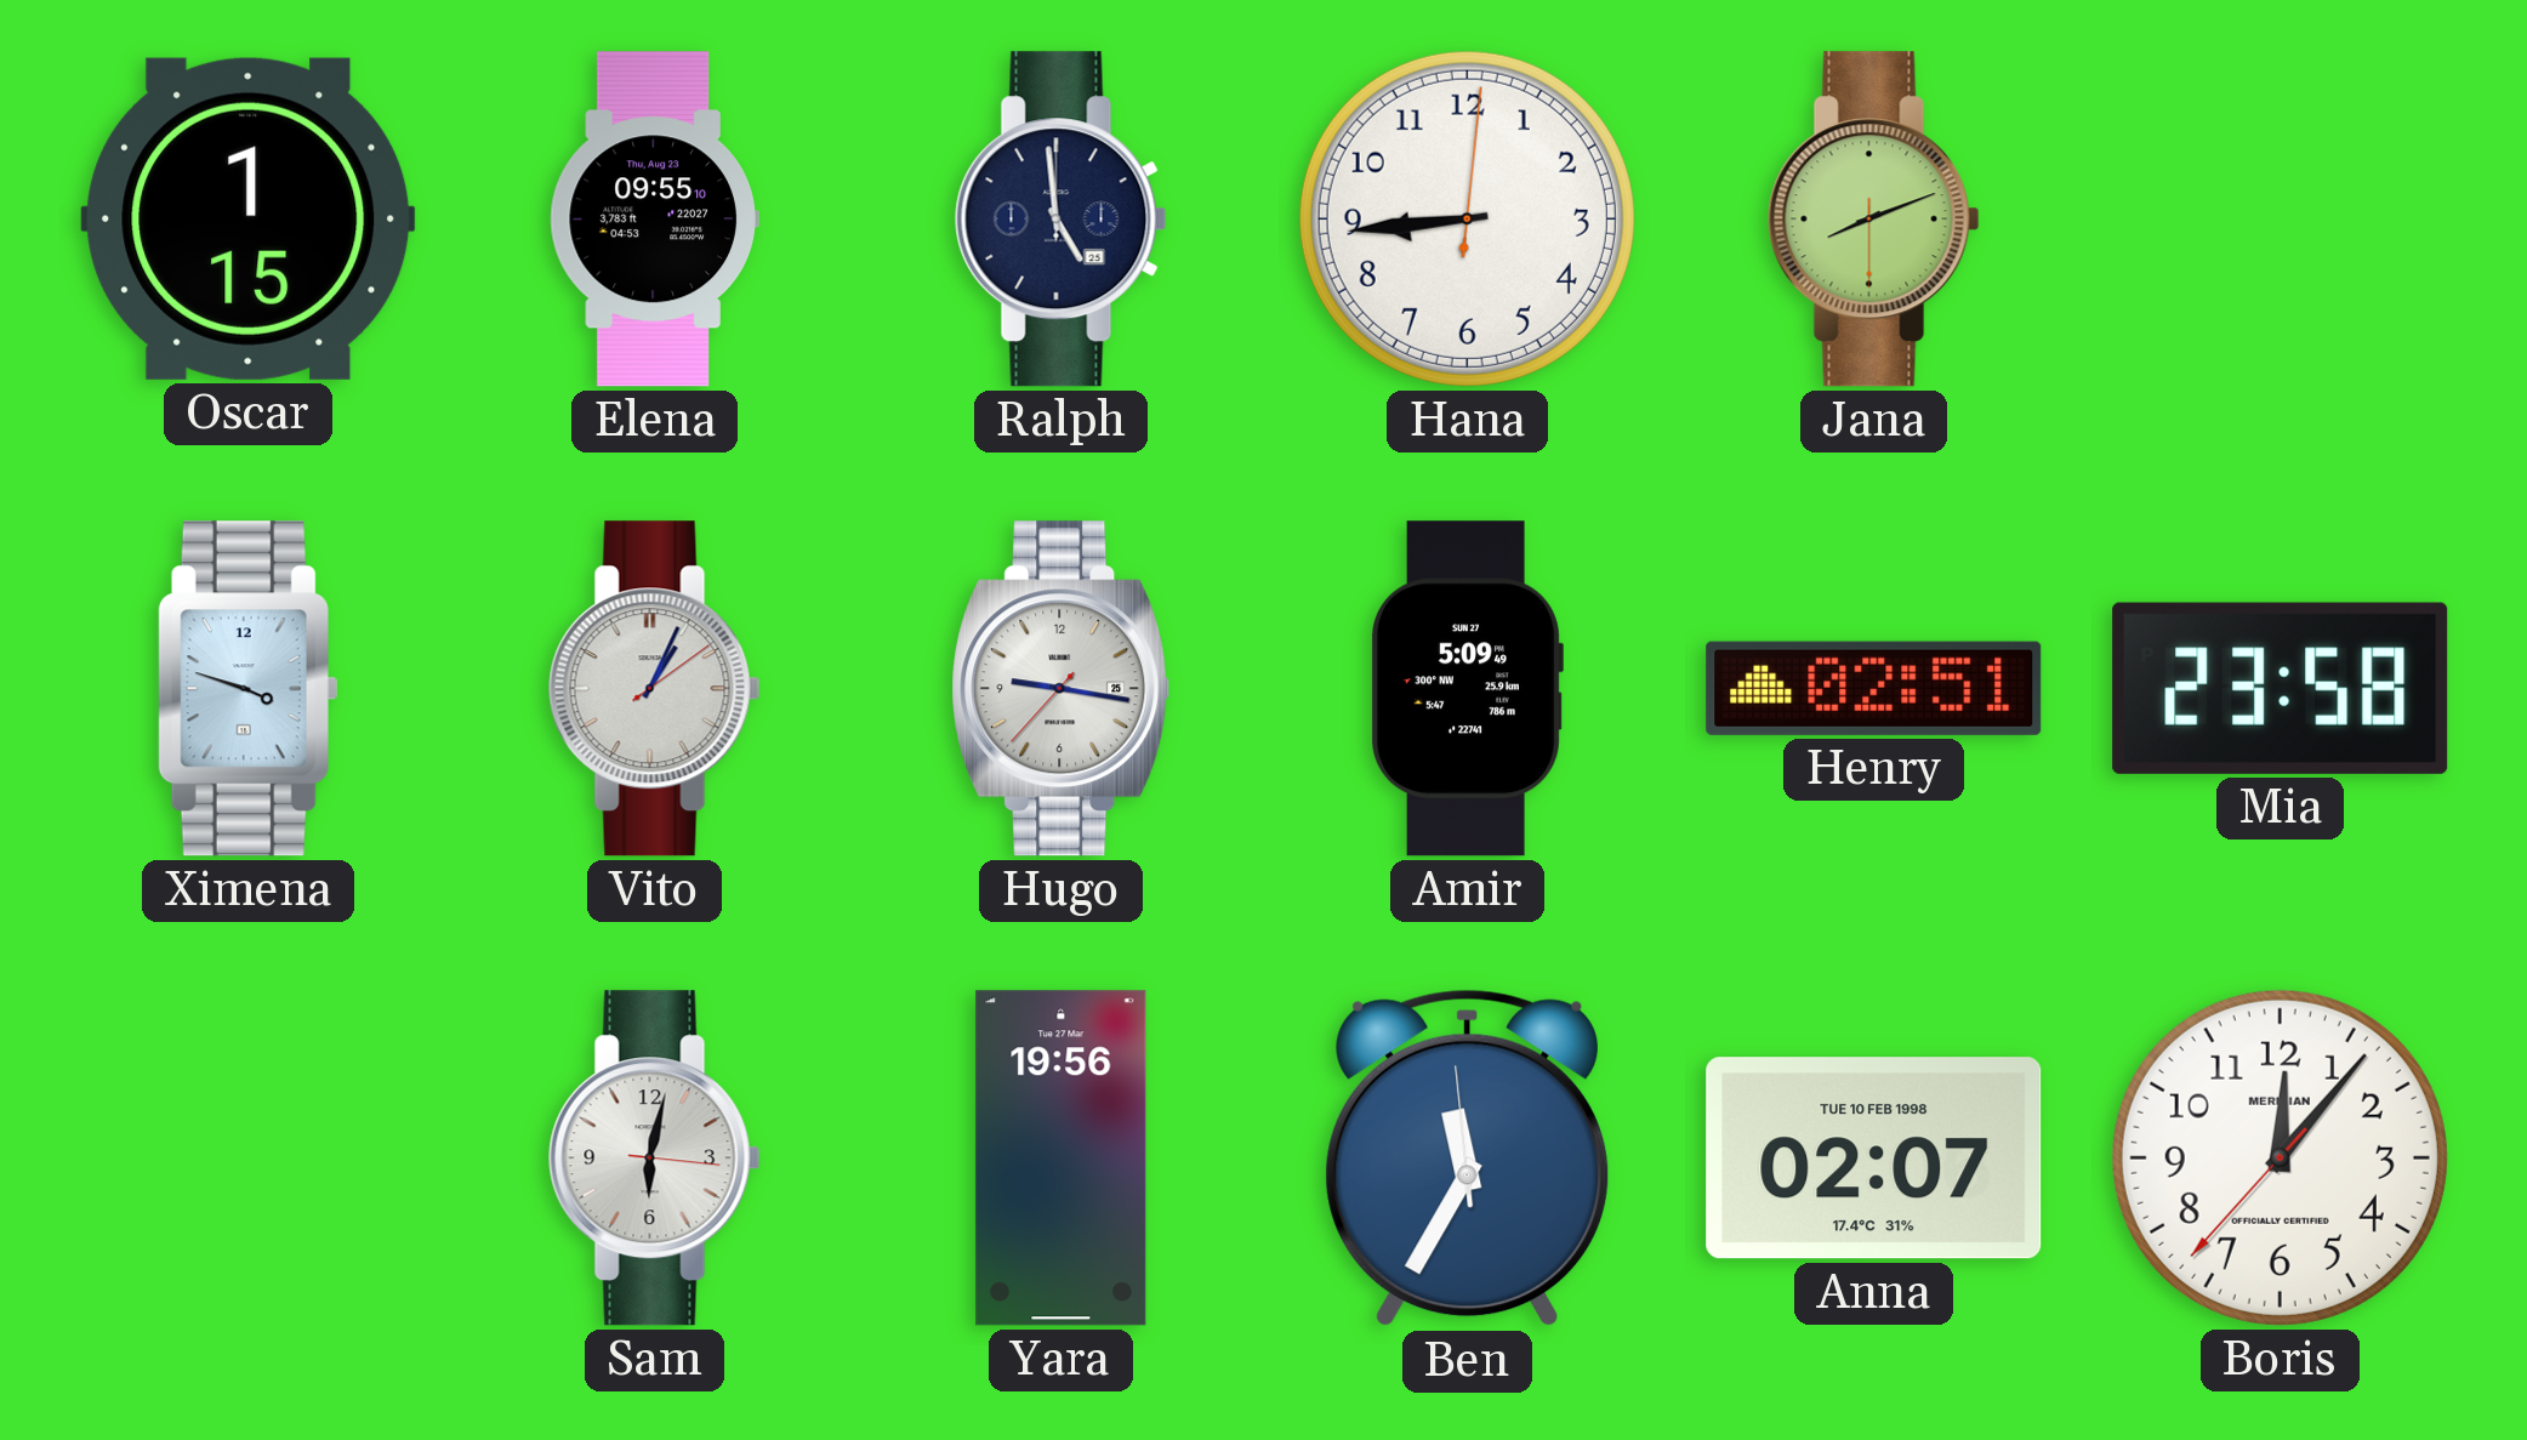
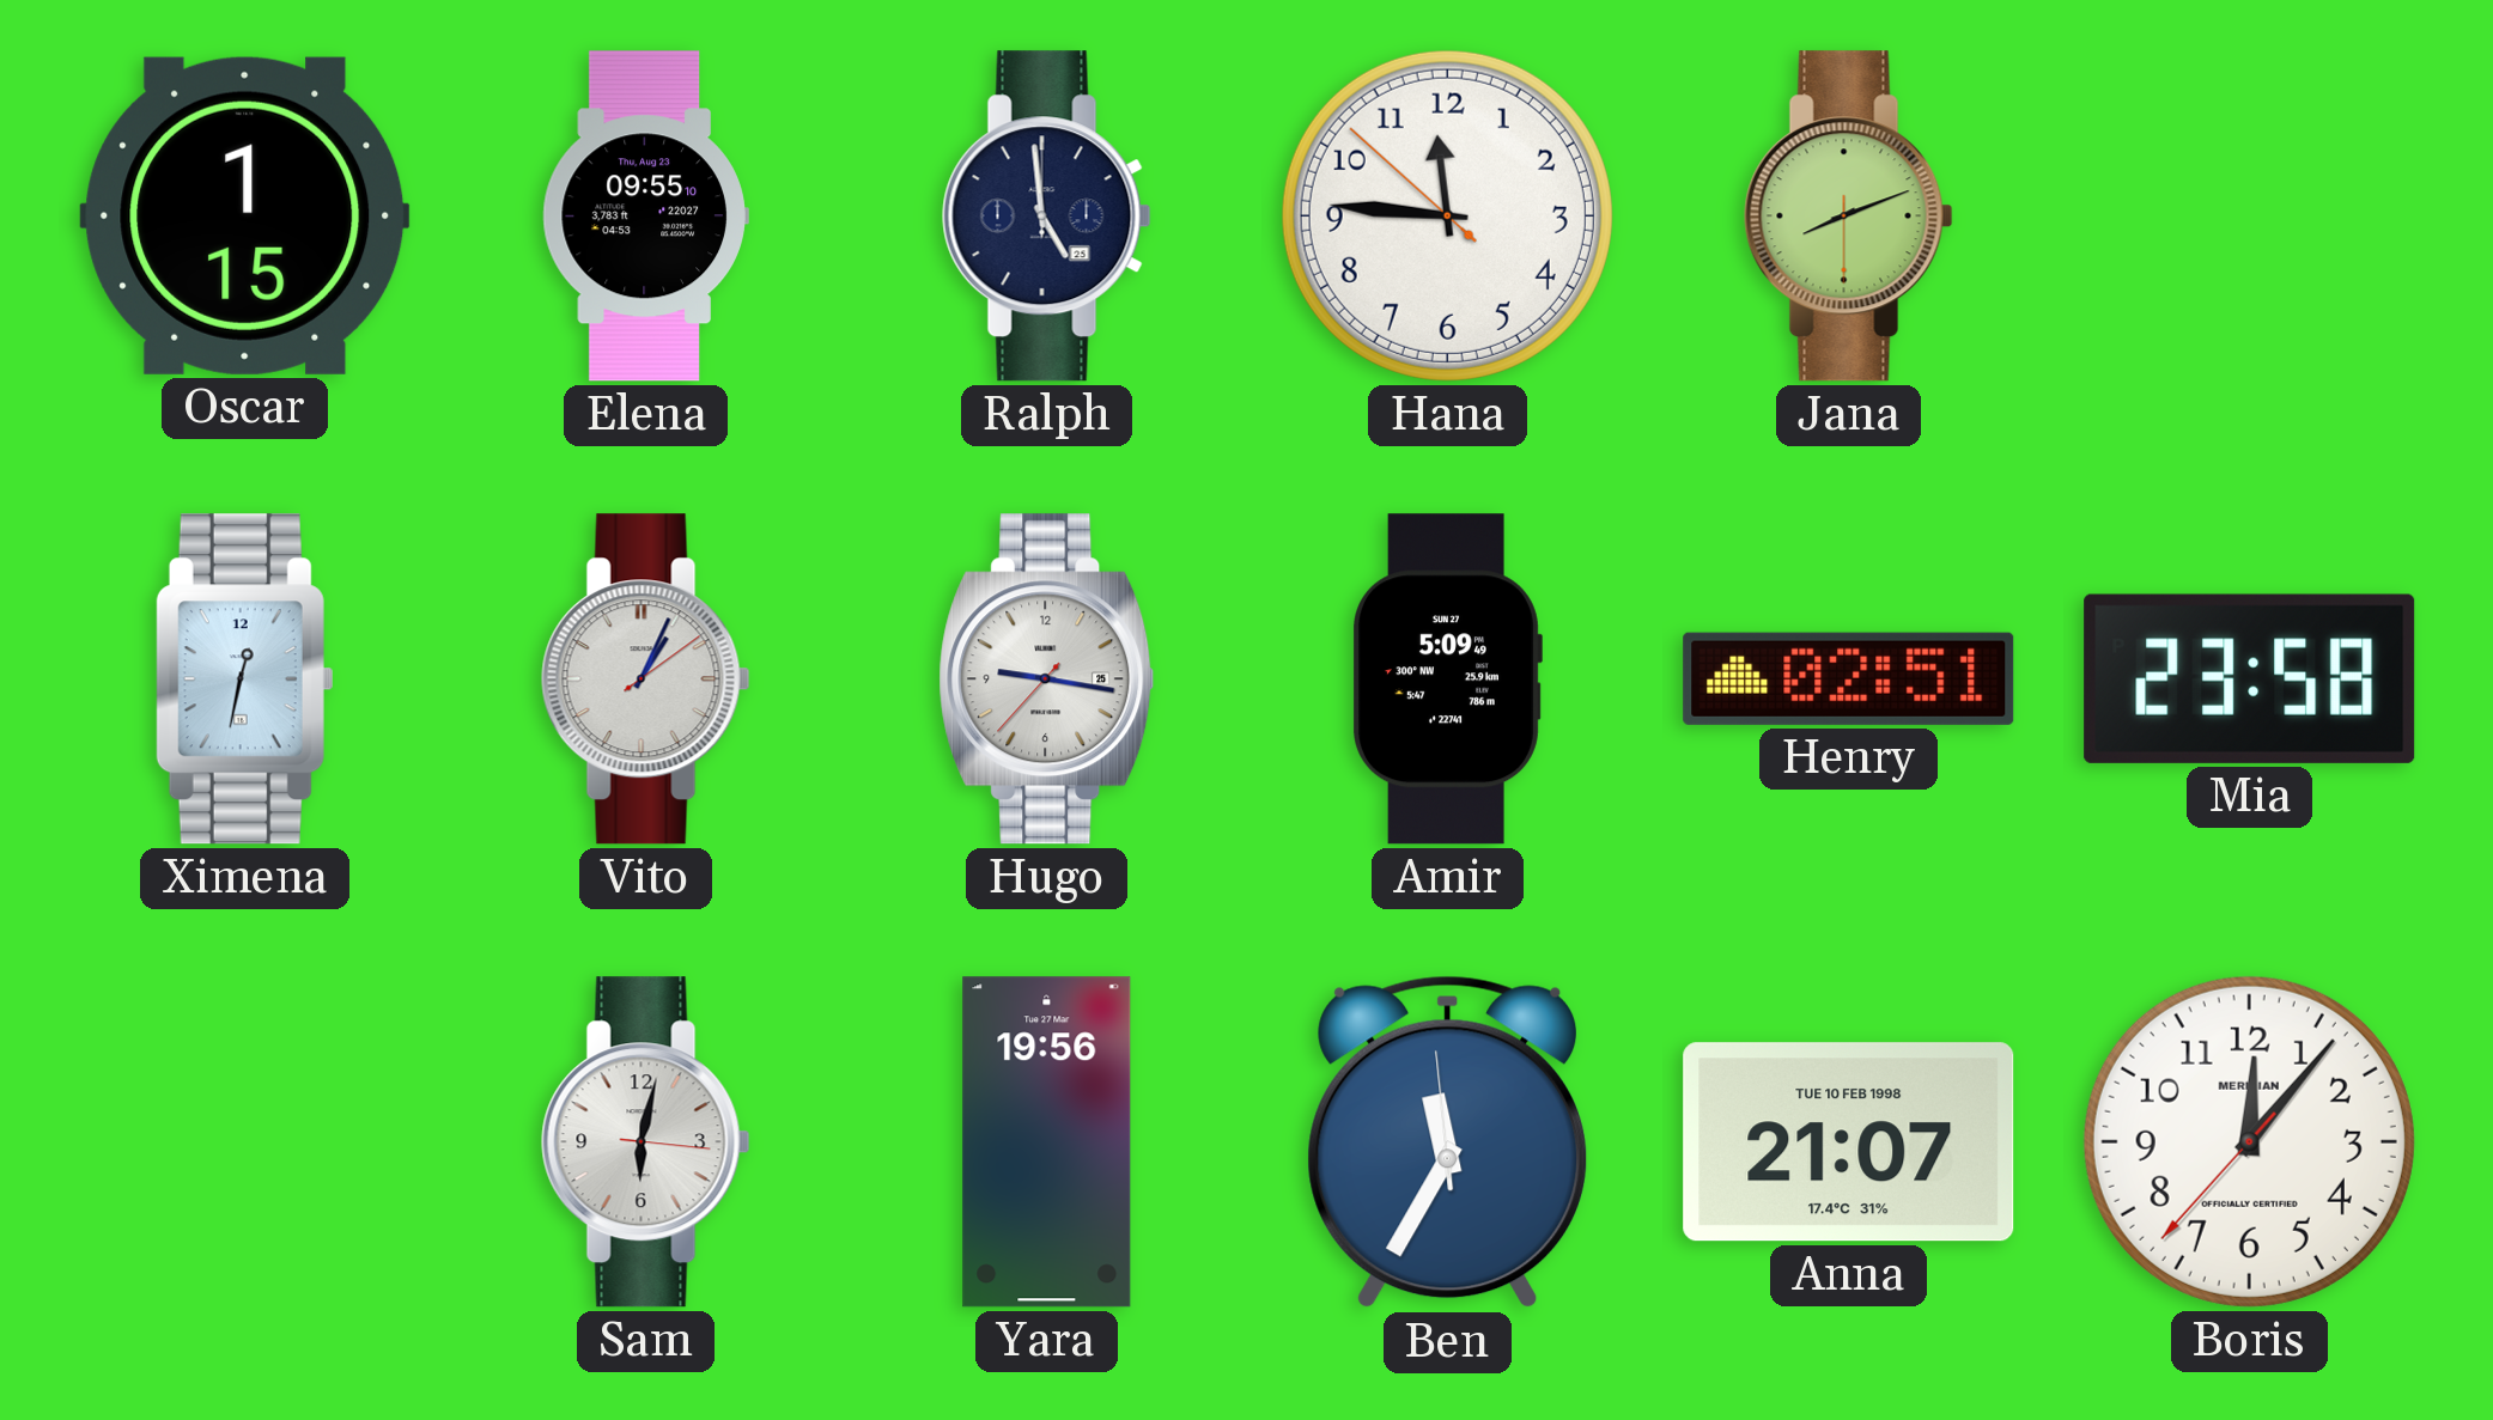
Hana: 8:44 -> 11:45
Ximena: 3:48 -> 12:32
Anna: 02:07 -> 21:07
